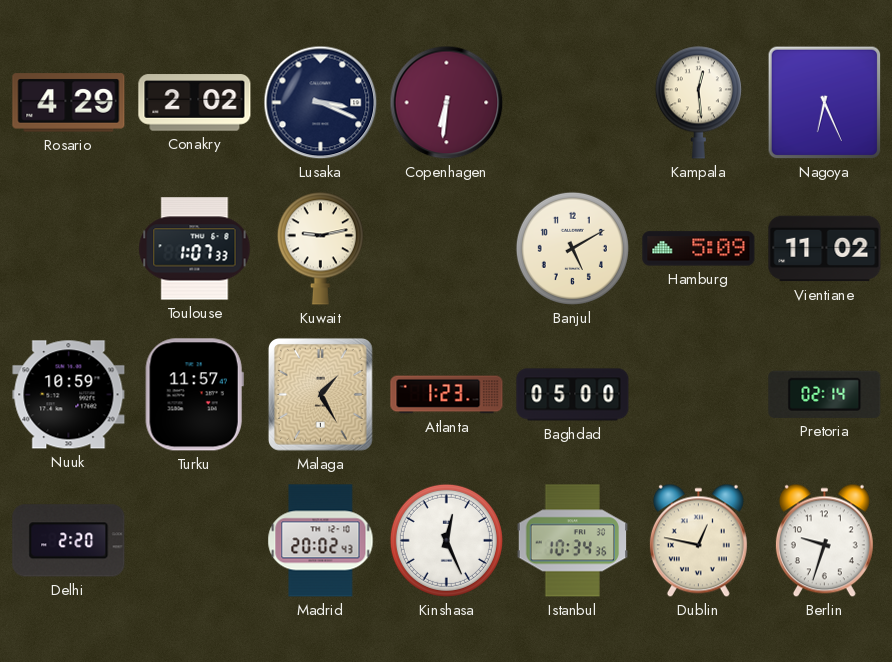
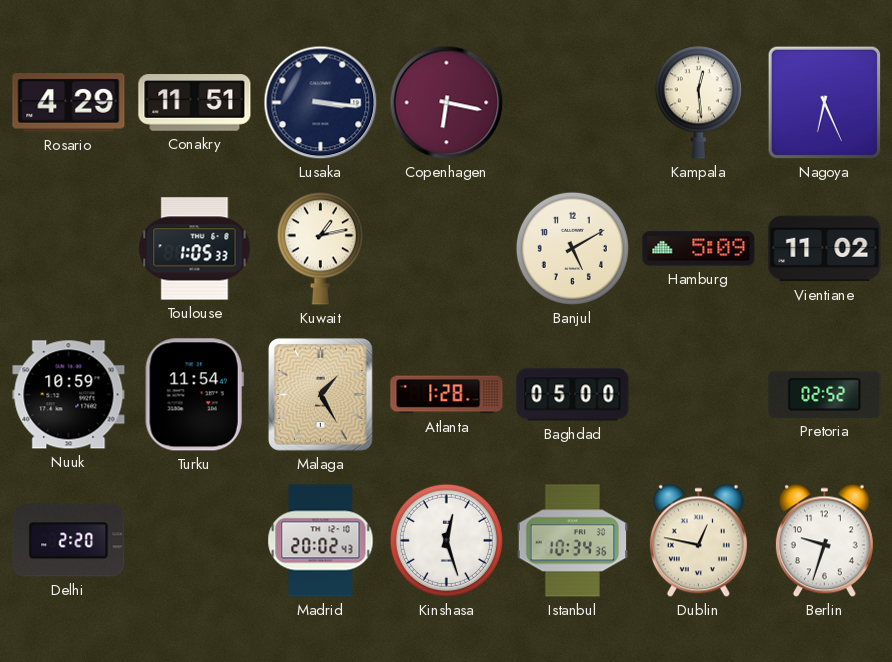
Conakry: 2:02 -> 11:51
Lusaka: 3:19 -> 3:16
Copenhagen: 6:31 -> 6:17
Toulouse: 1:07 -> 1:05
Kuwait: 9:13 -> 1:13
Turku: 11:57 -> 11:54
Atlanta: 1:23 -> 1:28
Pretoria: 02:14 -> 02:52
Kinshasa: 12:26 -> 12:27
